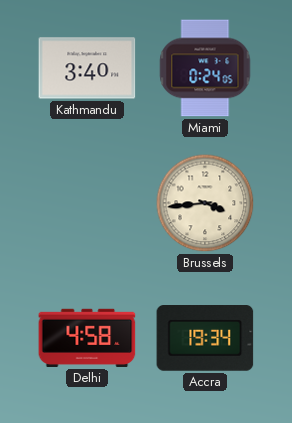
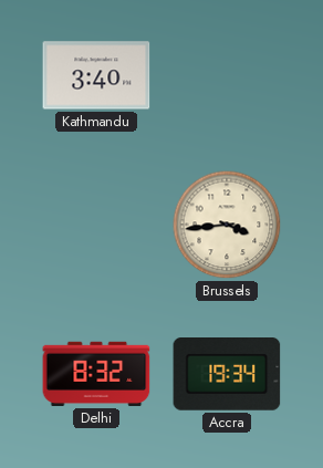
Miami: 0:24 -> none
Delhi: 4:58 -> 8:32
